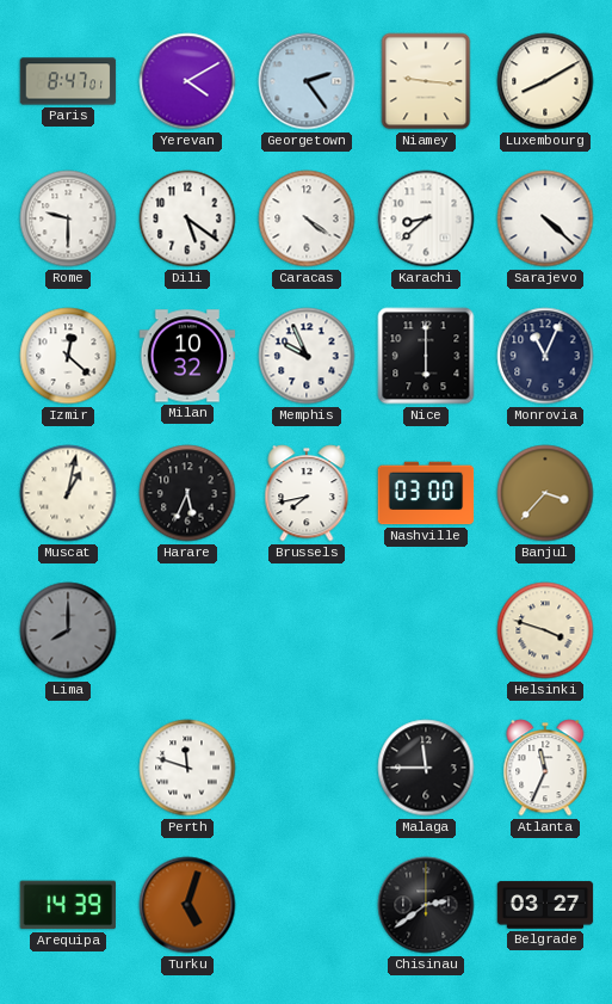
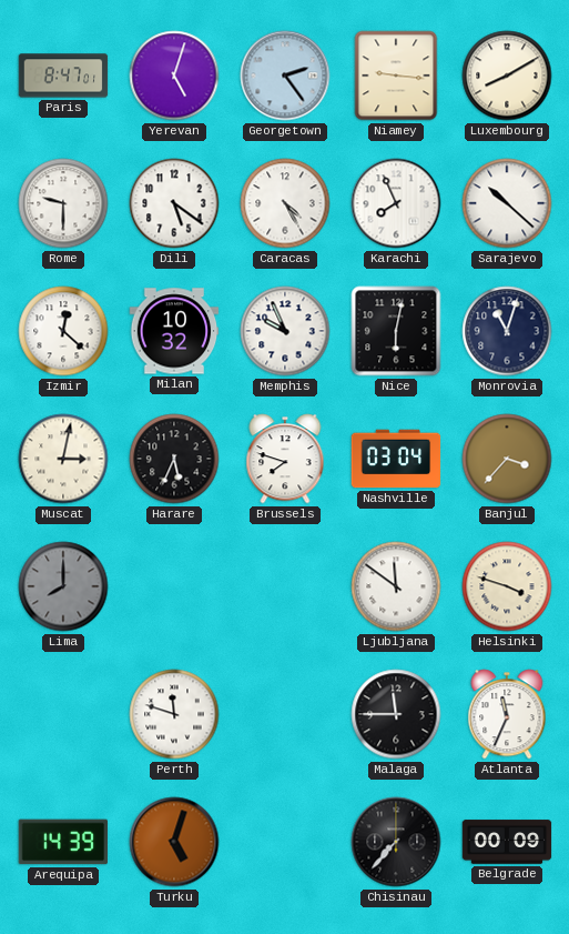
Yerevan: 4:10 -> 5:03
Caracas: 4:21 -> 4:25
Karachi: 8:38 -> 7:56
Sarajevo: 4:22 -> 10:22
Nice: 6:00 -> 6:02
Monrovia: 11:04 -> 11:03
Muscat: 1:02 -> 3:02
Brussels: 7:43 -> 7:48
Nashville: 03:00 -> 03:04
Ljubljana: none -> 11:51
Chisinau: 2:39 -> 7:37
Belgrade: 03:27 -> 00:09
